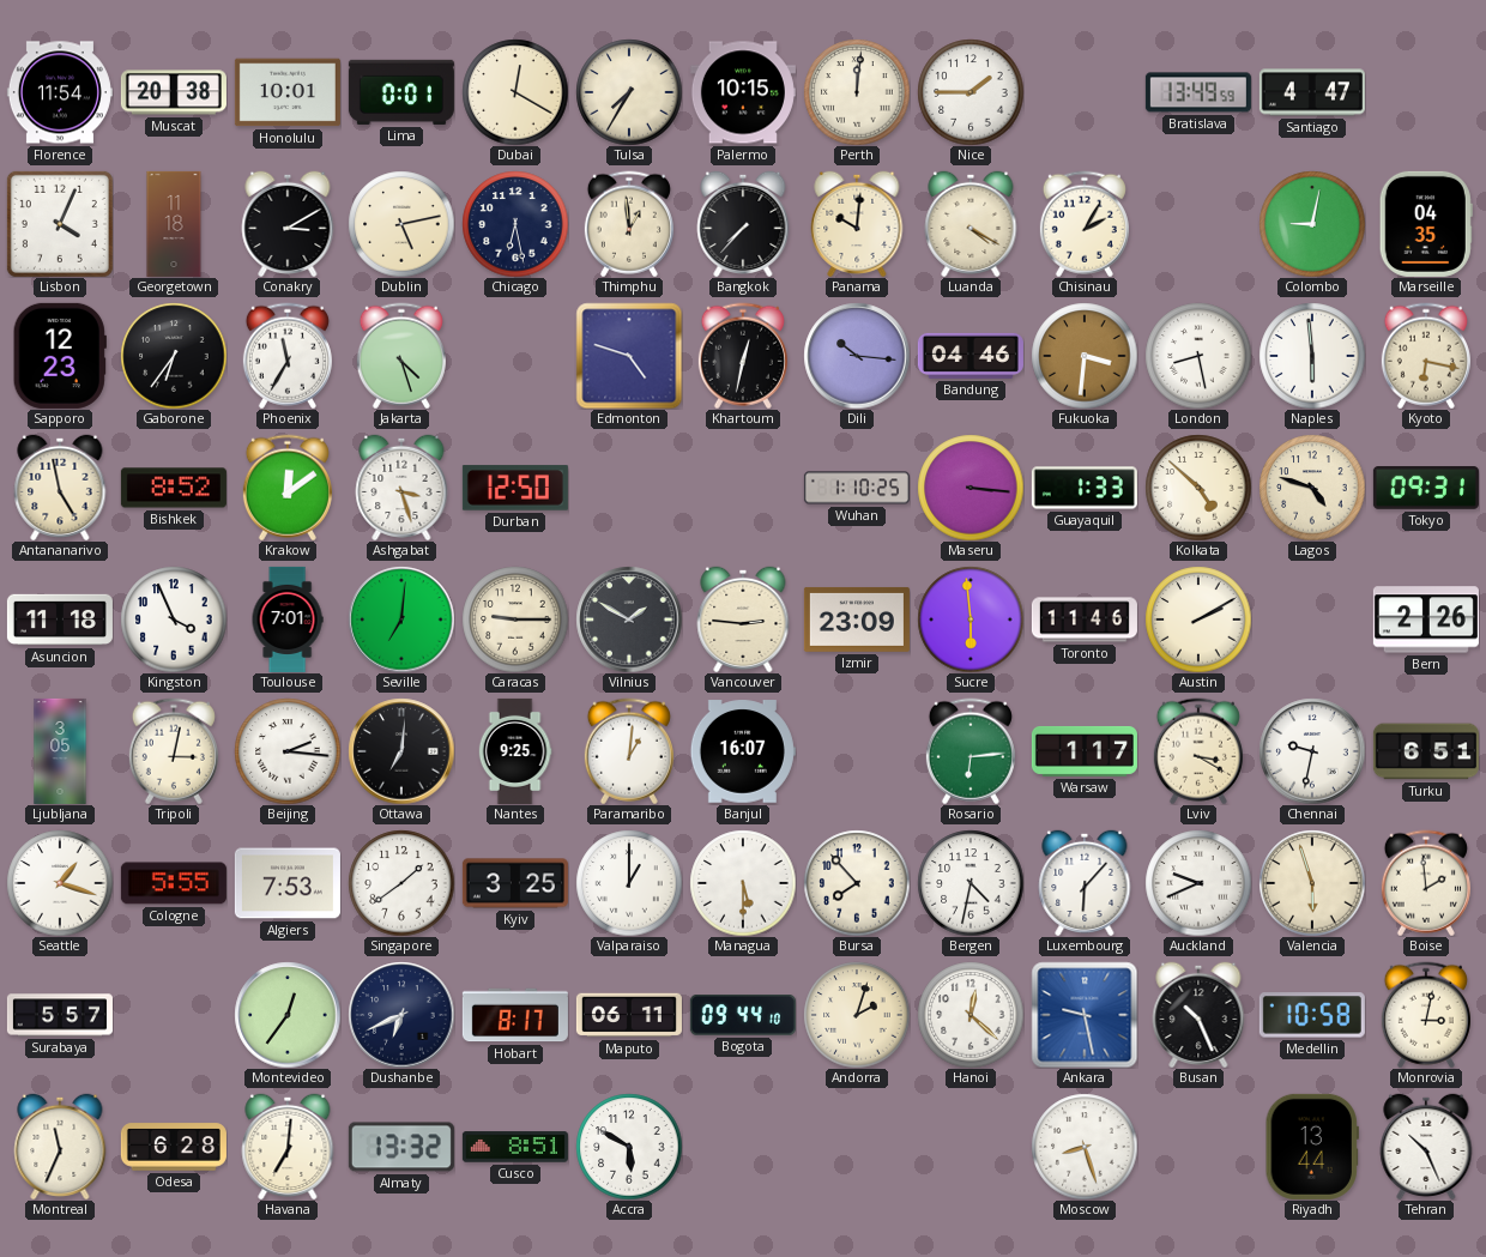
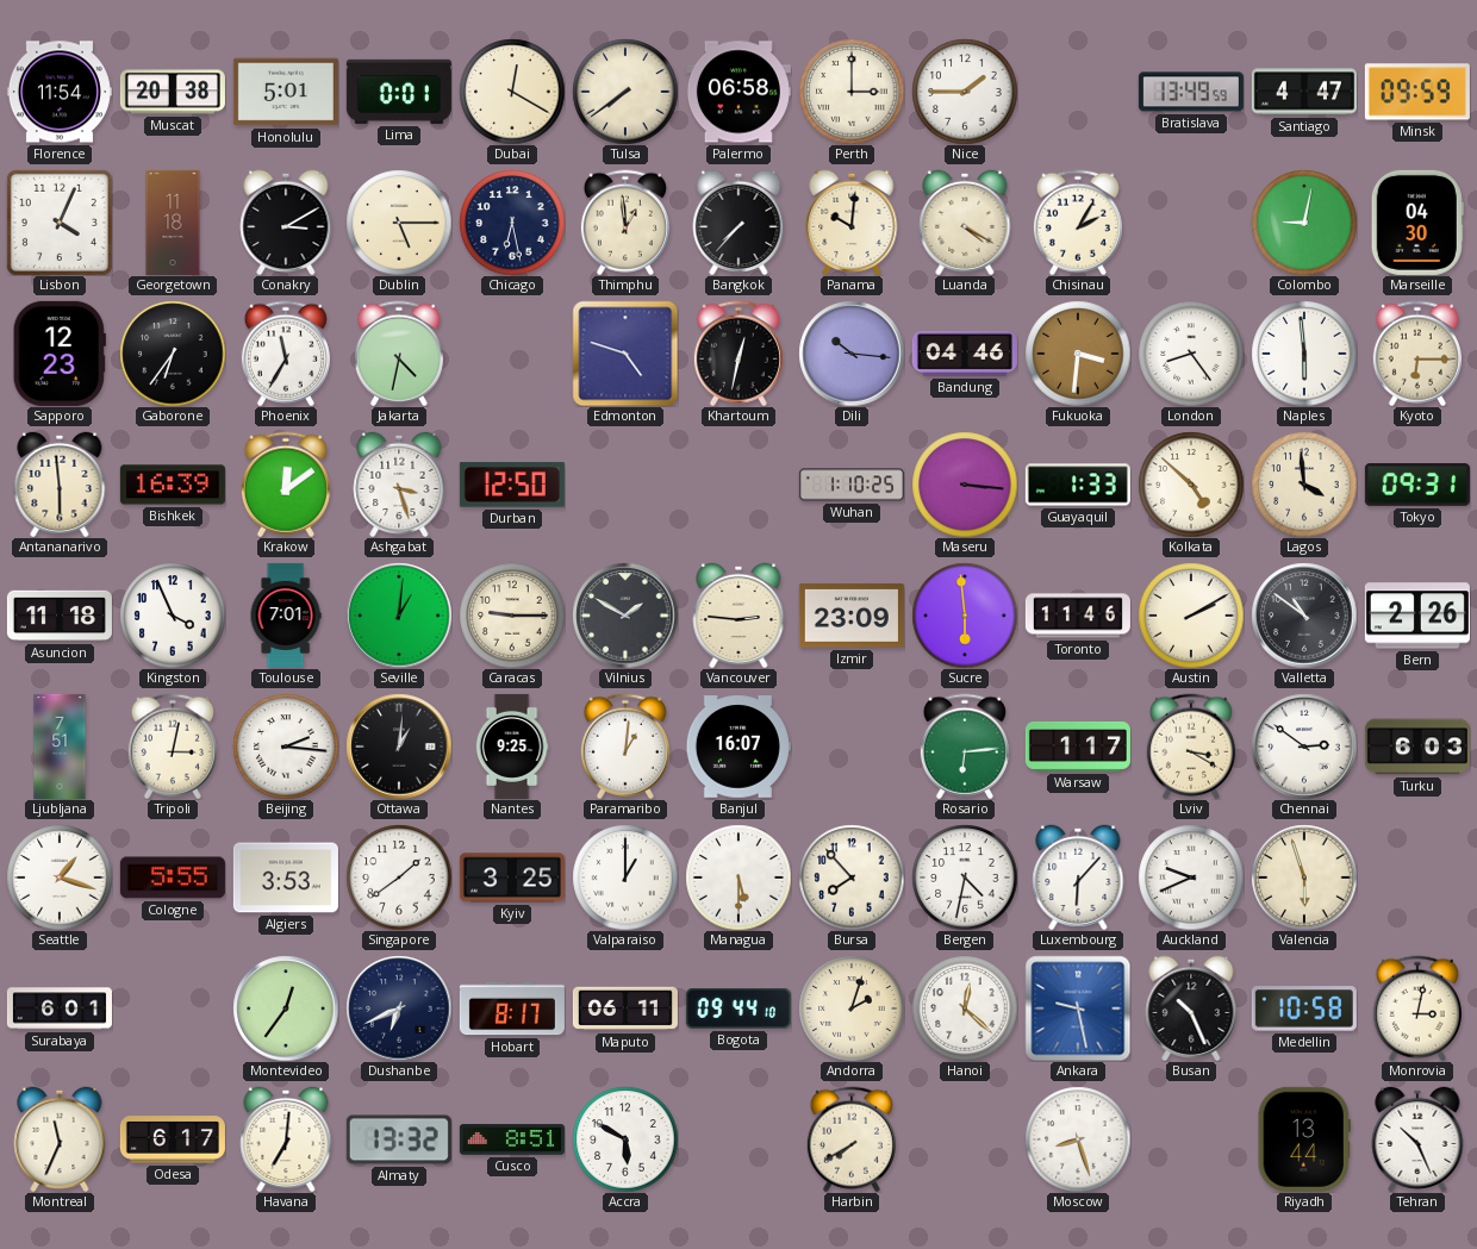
Honolulu: 10:01 -> 5:01
Tulsa: 7:35 -> 7:39
Palermo: 10:15 -> 06:58
Perth: 12:01 -> 3:00
Minsk: none -> 09:59
Dublin: 5:13 -> 5:15
Marseille: 04:35 -> 04:30
Jakarta: 4:27 -> 4:32
London: 8:28 -> 8:24
Kyoto: 6:17 -> 6:15
Antananarivo: 4:58 -> 5:59
Bishkek: 8:52 -> 16:39
Lagos: 4:48 -> 3:59
Seville: 7:01 -> 1:01
Valletta: none -> 10:51
Ljubljana: 3:05 -> 7:51
Ottawa: 7:01 -> 1:01
Chennai: 9:32 -> 2:51
Turku: 6:51 -> 6:03
Algiers: 7:53 -> 3:53
Boise: 1:59 -> none
Surabaya: 5:57 -> 6:01
Odesa: 6:28 -> 6:17
Harbin: none -> 7:40
